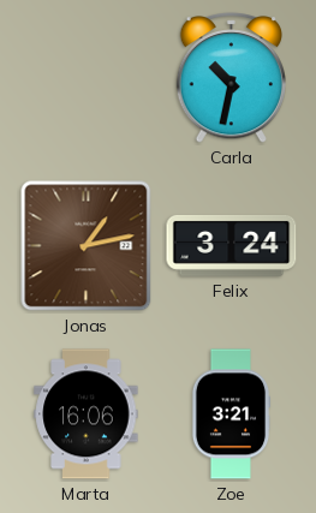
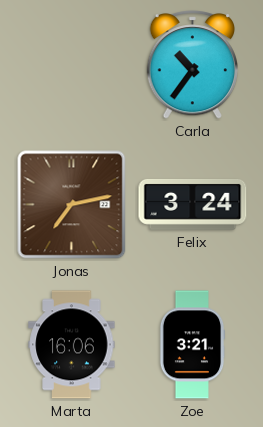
Carla: 10:32 -> 10:36
Jonas: 1:13 -> 7:13
